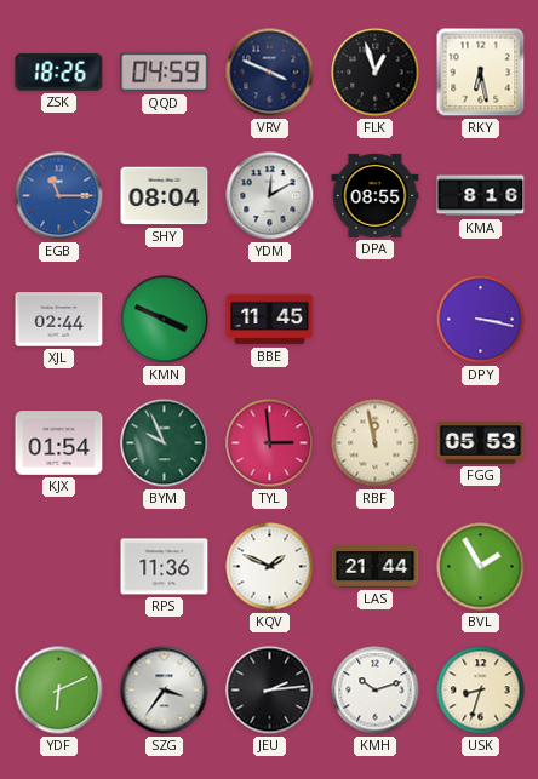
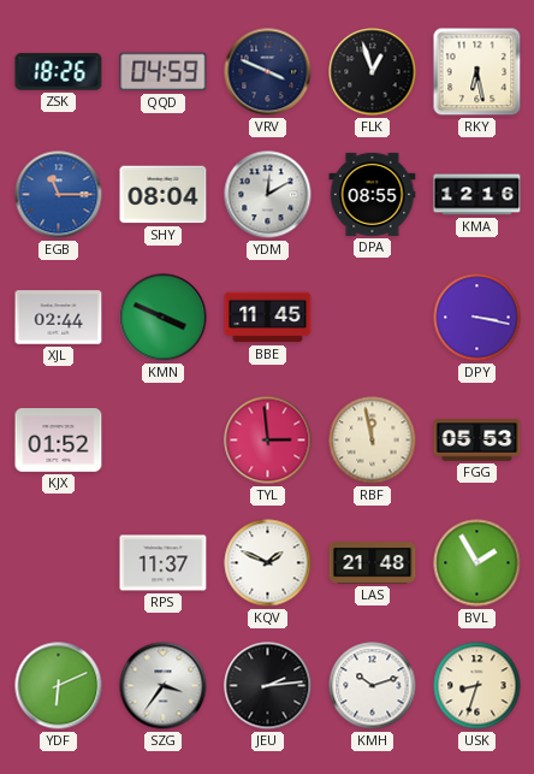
KMA: 8:16 -> 12:16
KJX: 01:54 -> 01:52
BYM: 9:56 -> none
RPS: 11:36 -> 11:37
LAS: 21:44 -> 21:48
